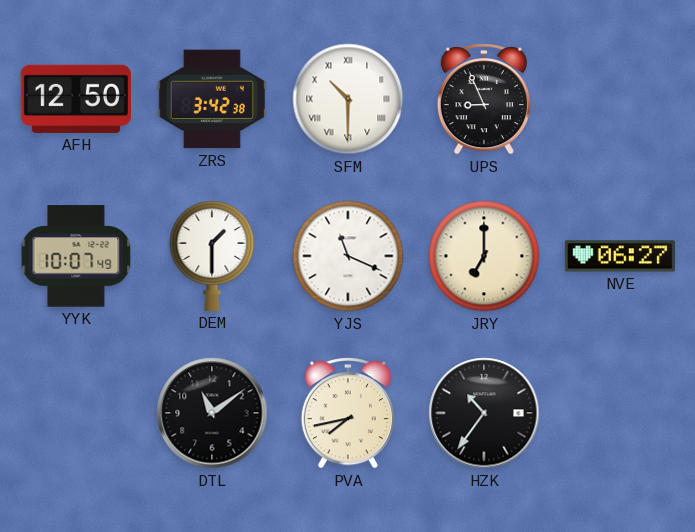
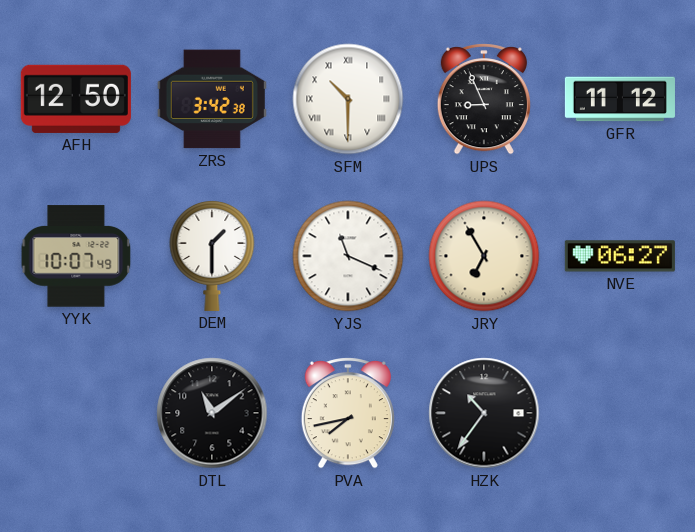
GFR: none -> 11:12
JRY: 7:00 -> 6:55
